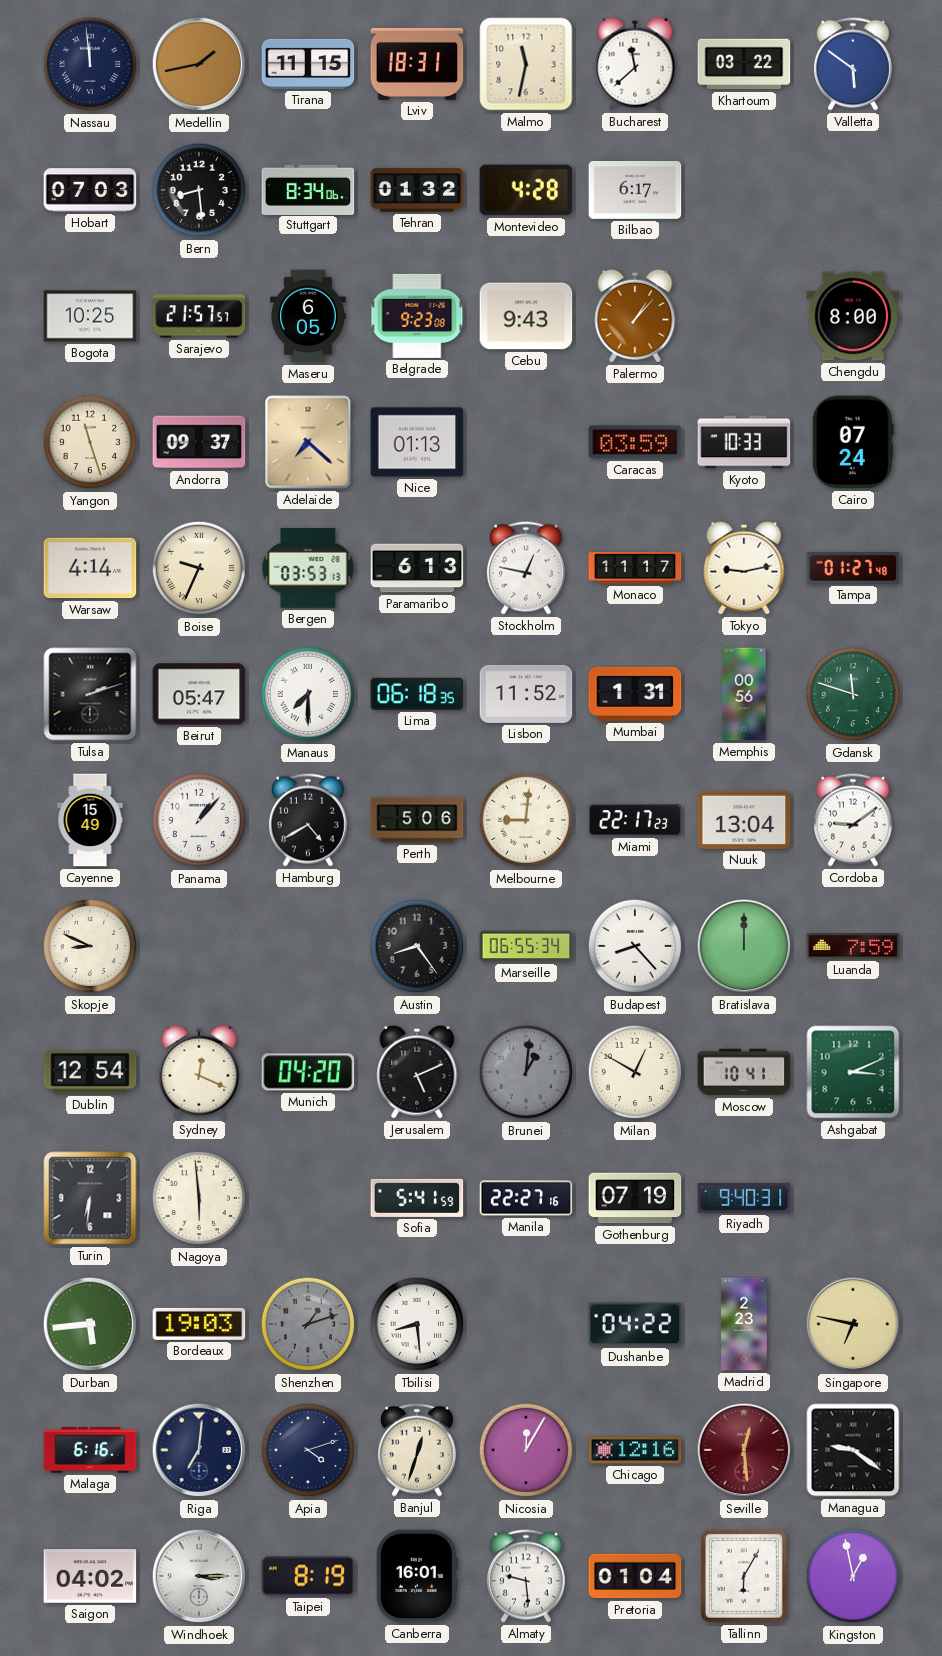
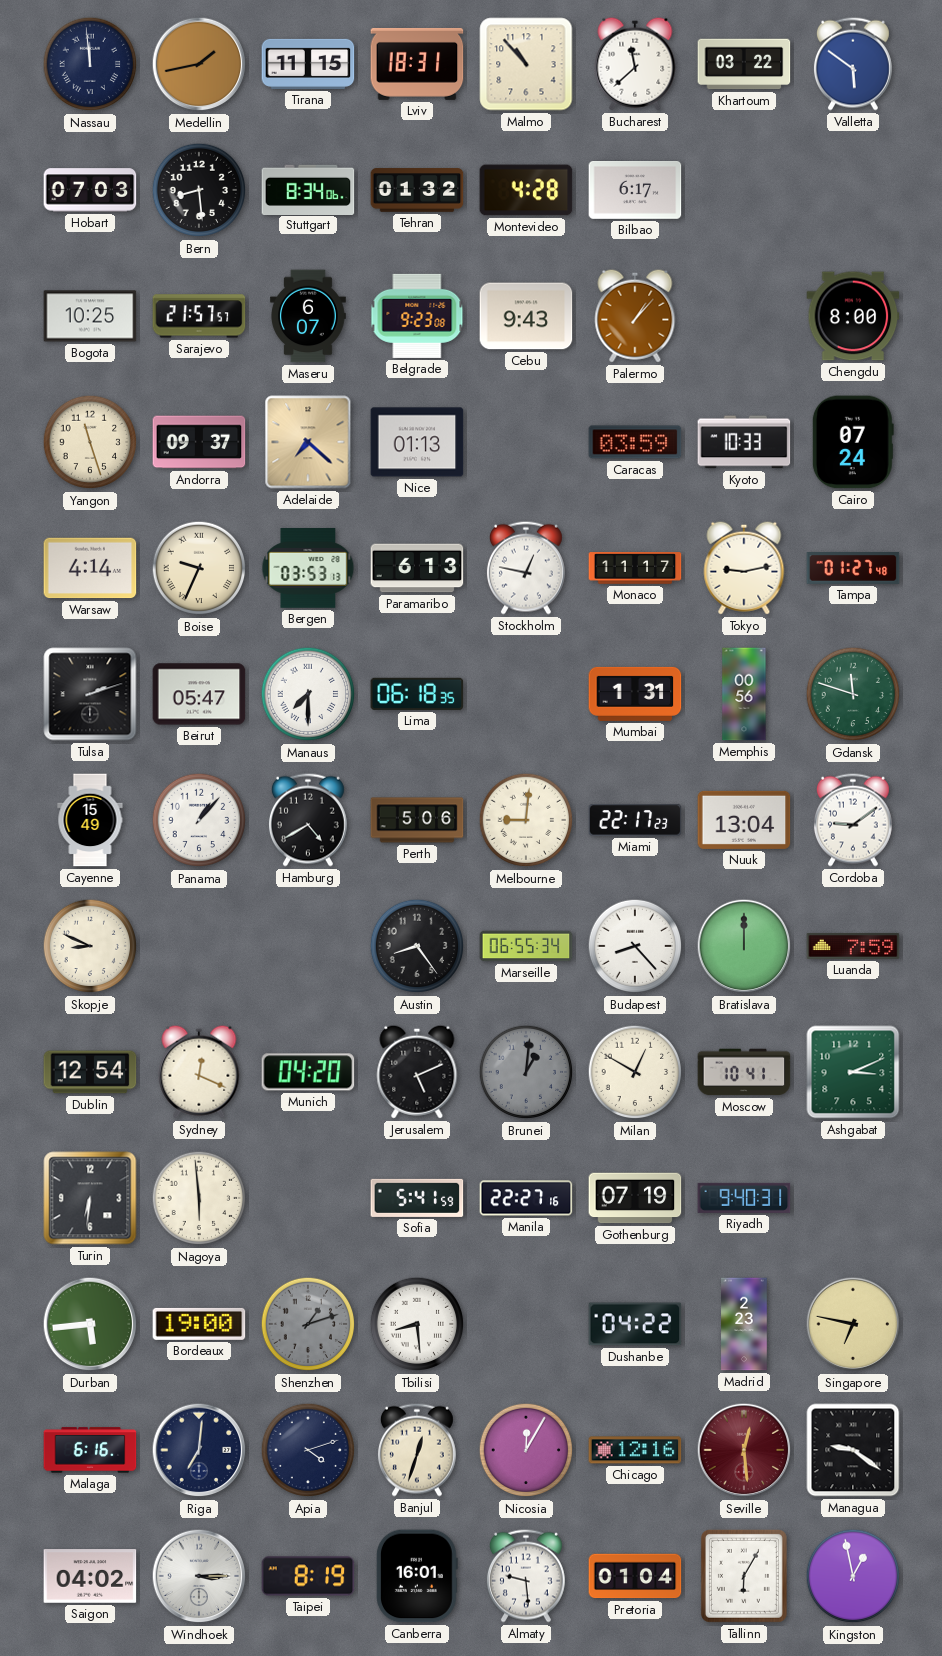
Malmo: 11:32 -> 10:53
Maseru: 6:05 -> 6:07
Lisbon: 11:52 -> none
Bordeaux: 19:03 -> 19:00
